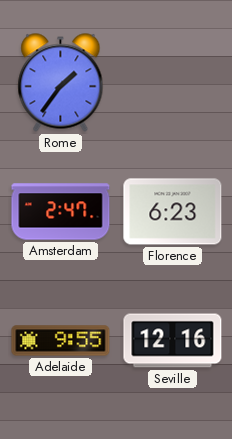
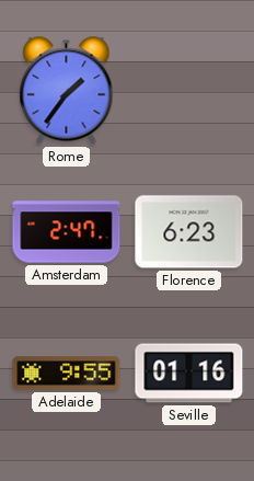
Seville: 12:16 -> 01:16
